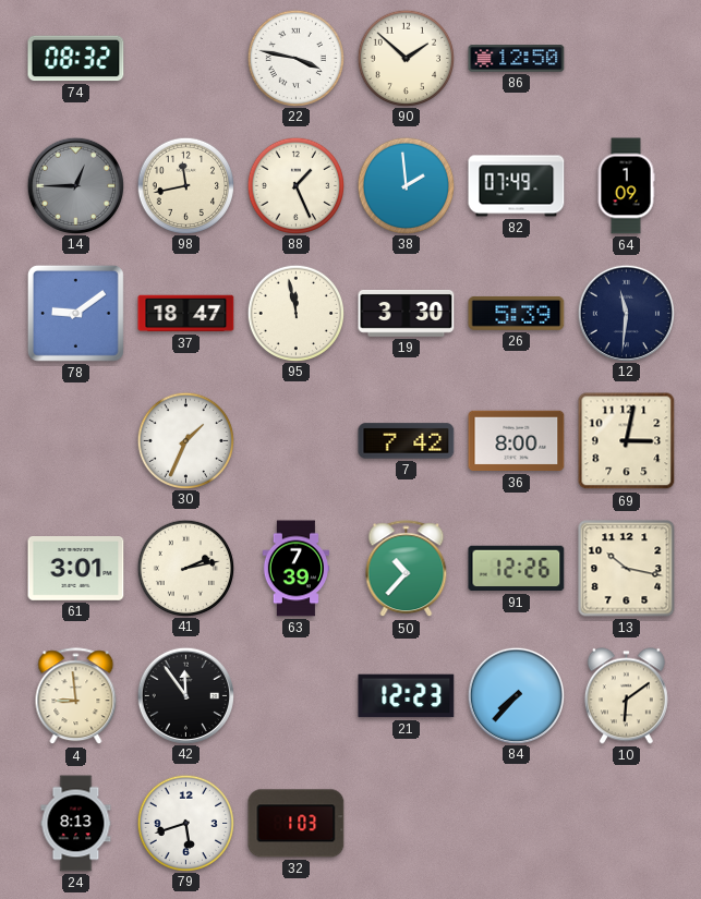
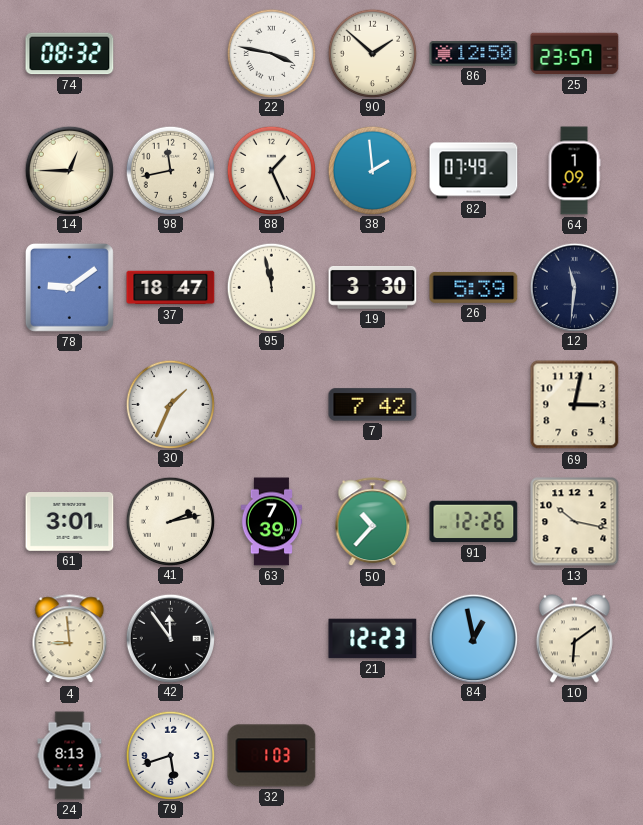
25: none -> 23:57
14 dial: grey -> cream
36: 8:00 -> none
84: 7:37 -> 12:58
